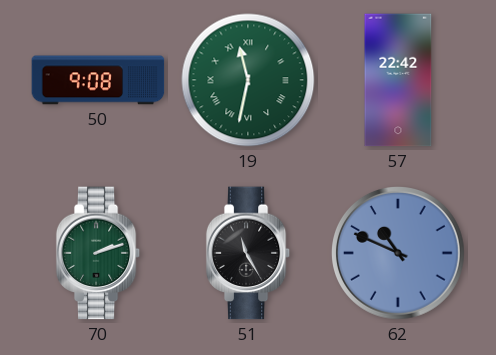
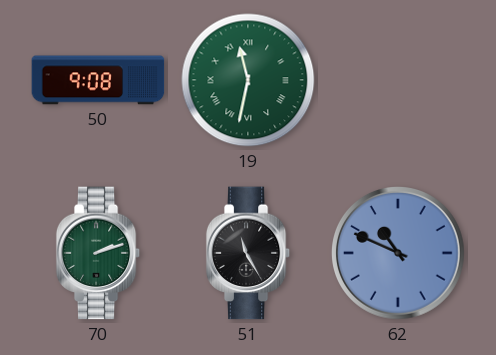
57: 22:42 -> none
